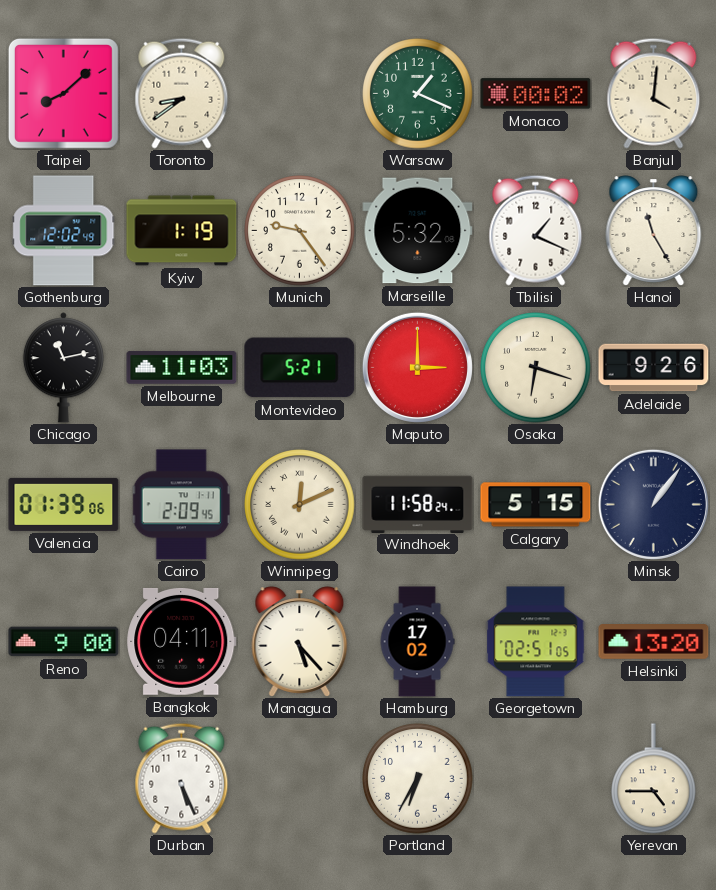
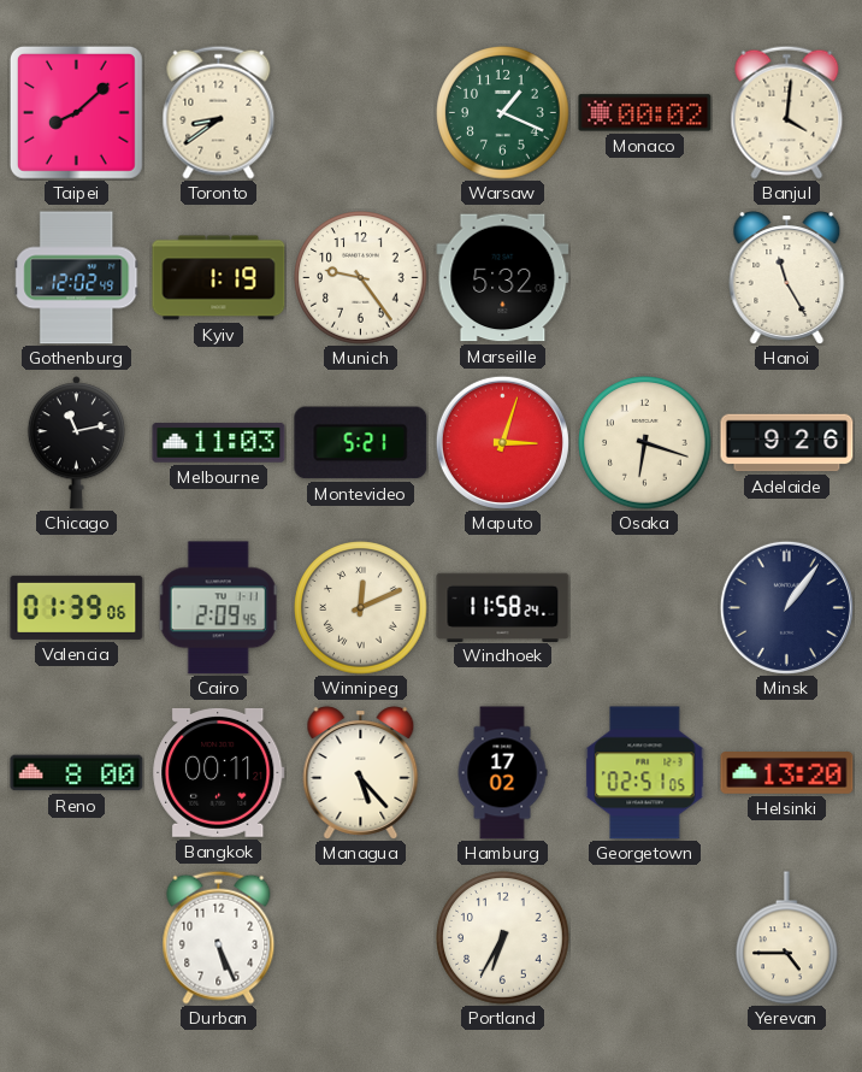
Tbilisi: 1:19 -> none
Maputo: 3:00 -> 3:03
Calgary: 5:15 -> none
Reno: 9:00 -> 8:00
Bangkok: 04:11 -> 00:11
